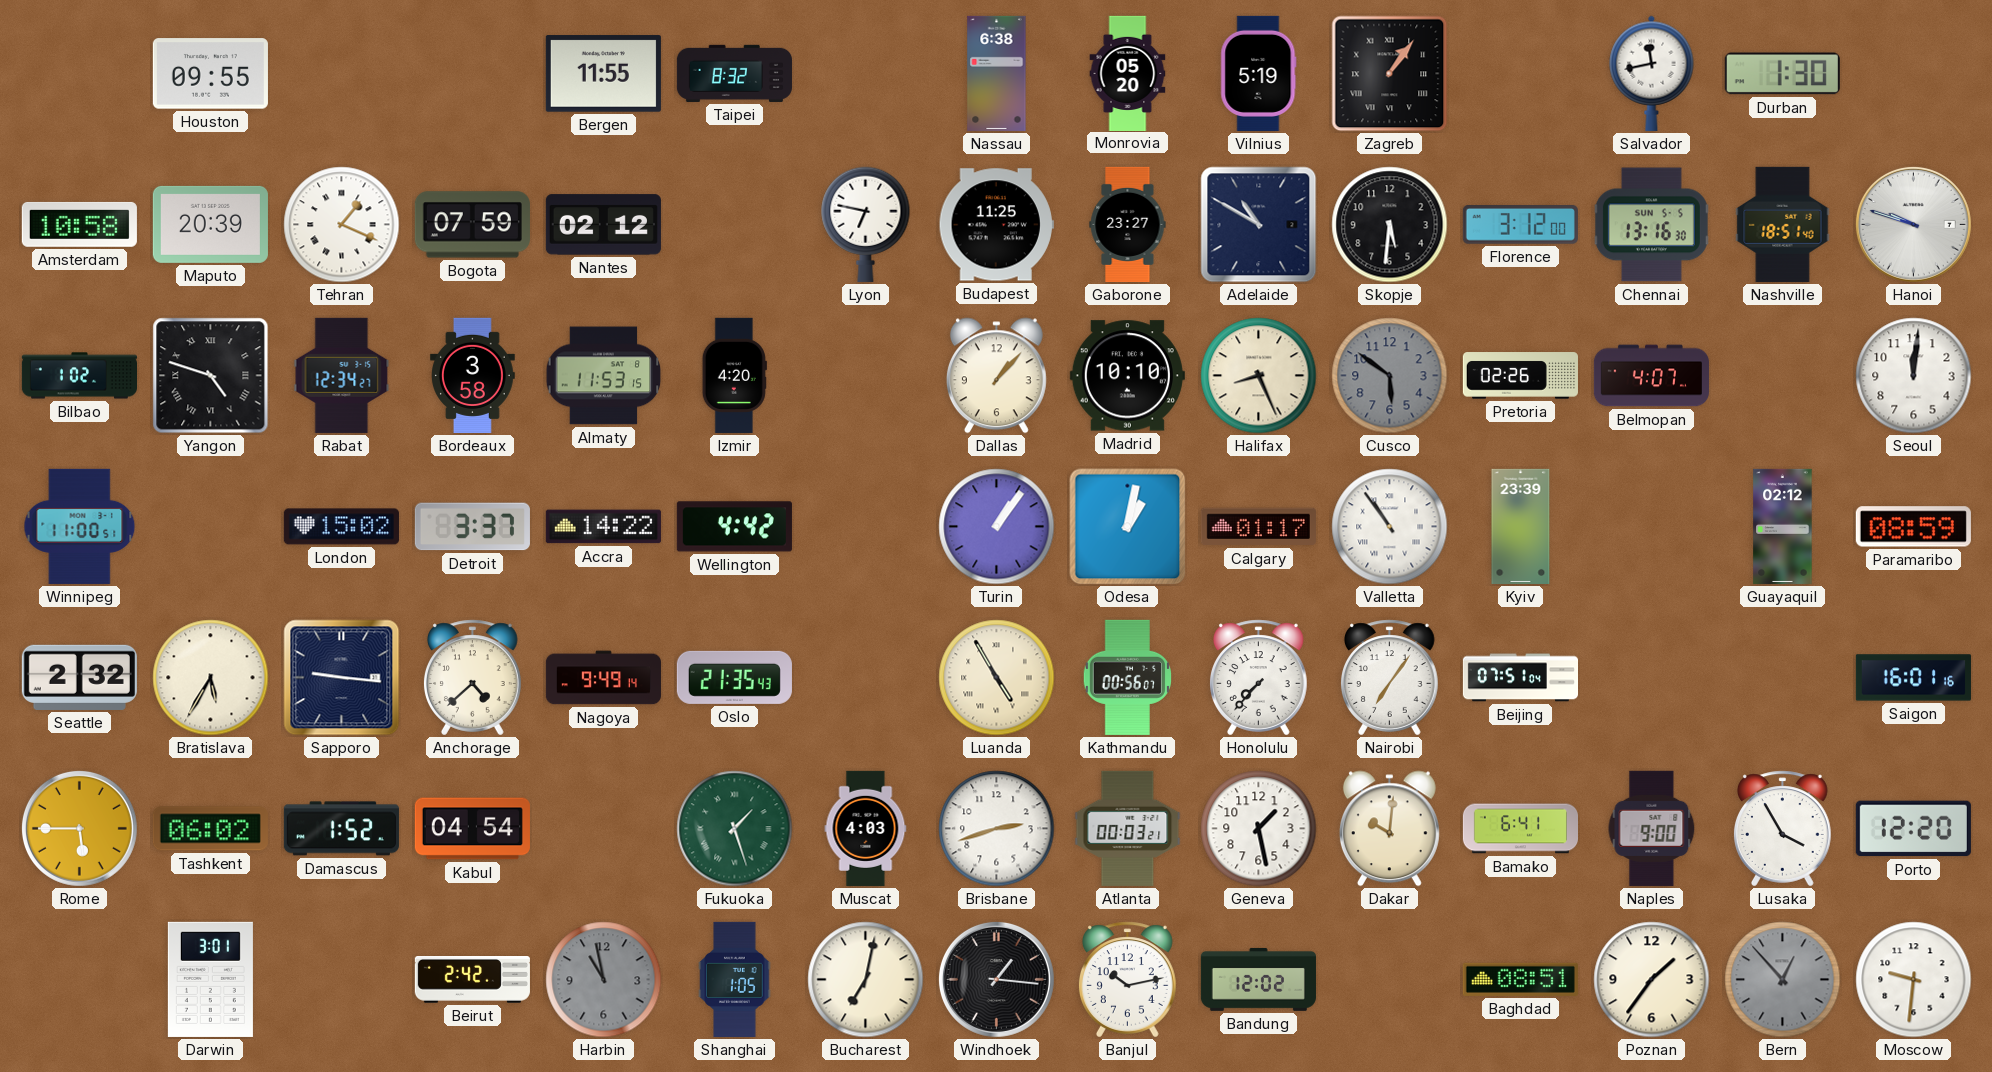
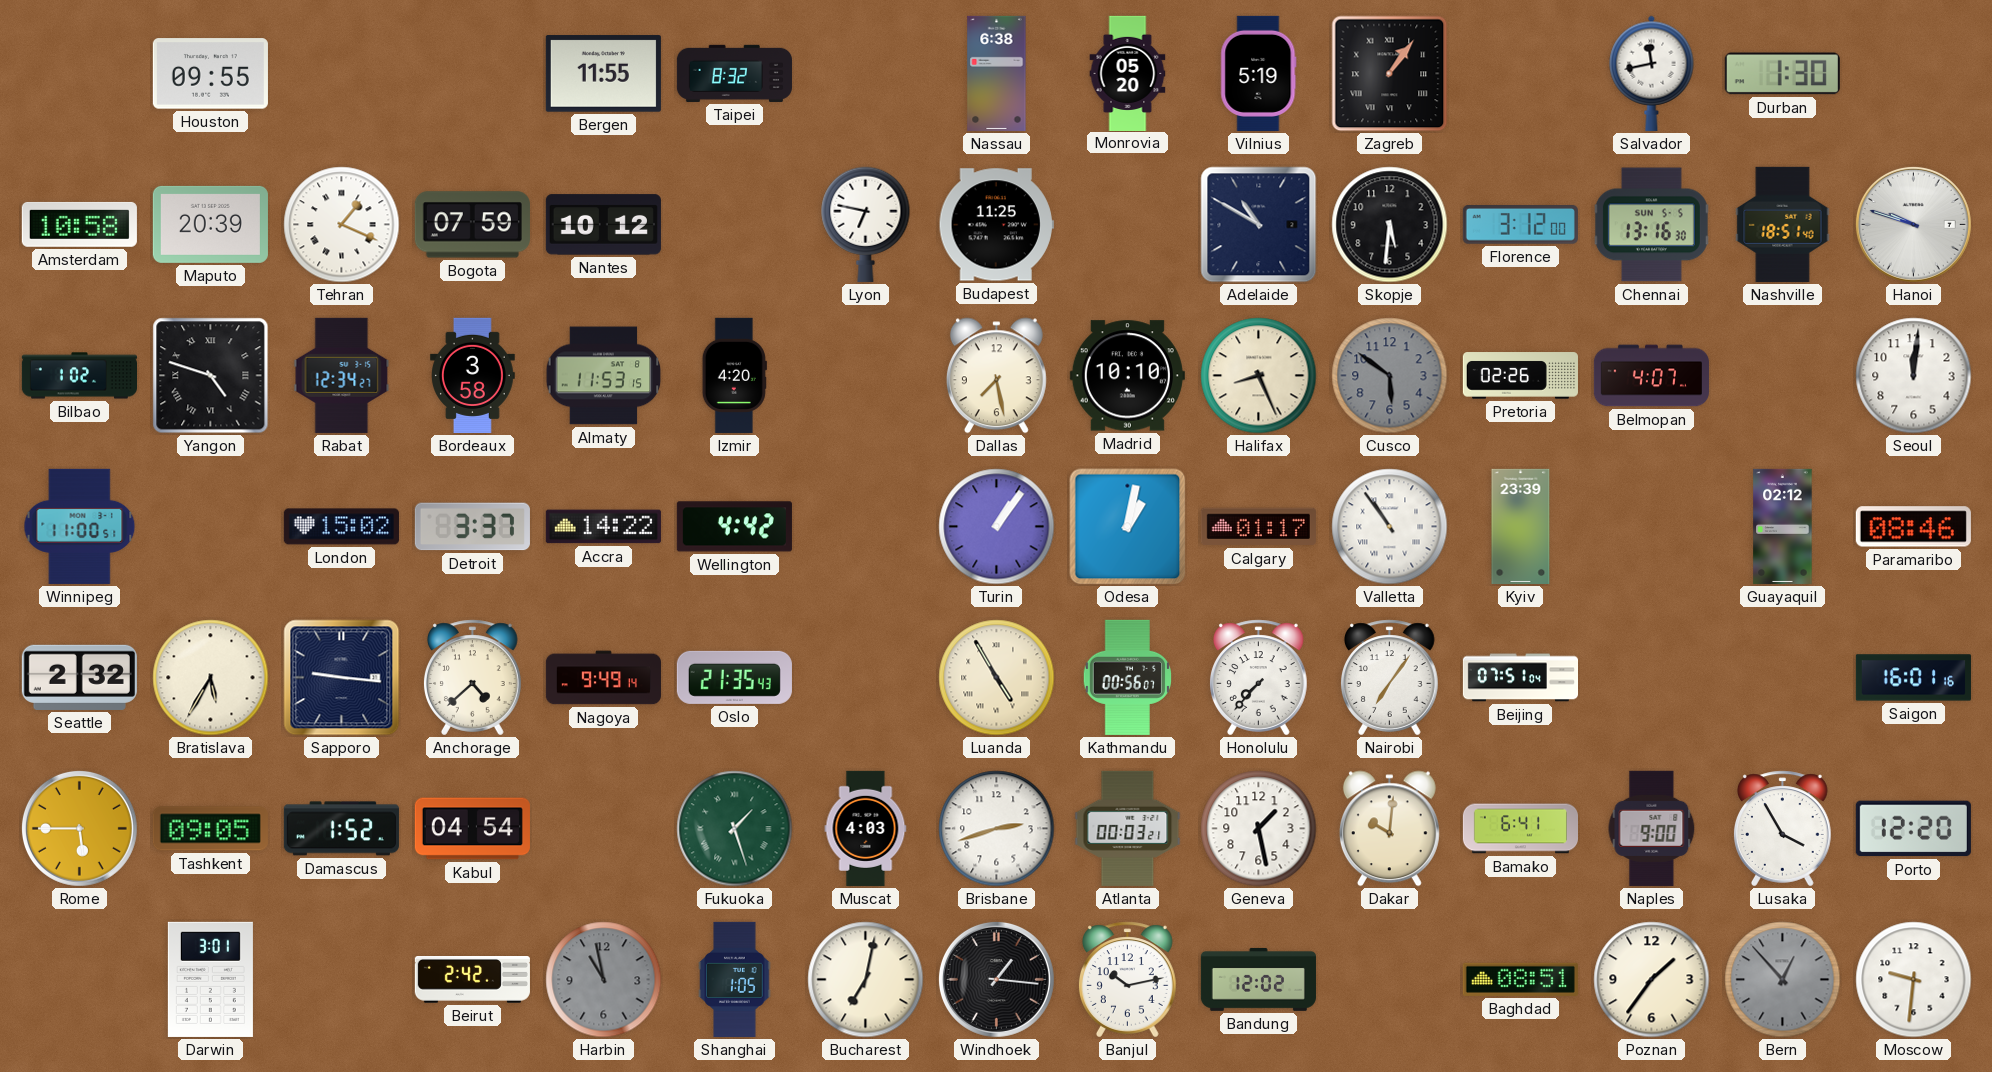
Nantes: 02:12 -> 10:12
Gaborone: 23:27 -> none
Dallas: 1:07 -> 7:28
Paramaribo: 08:59 -> 08:46
Tashkent: 06:02 -> 09:05
